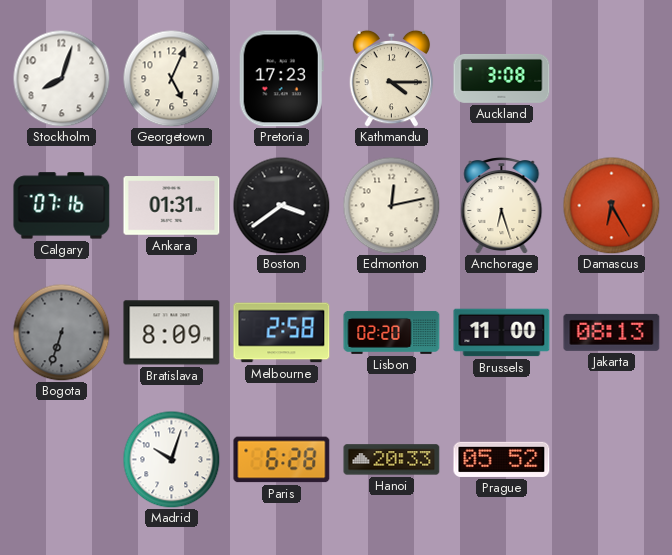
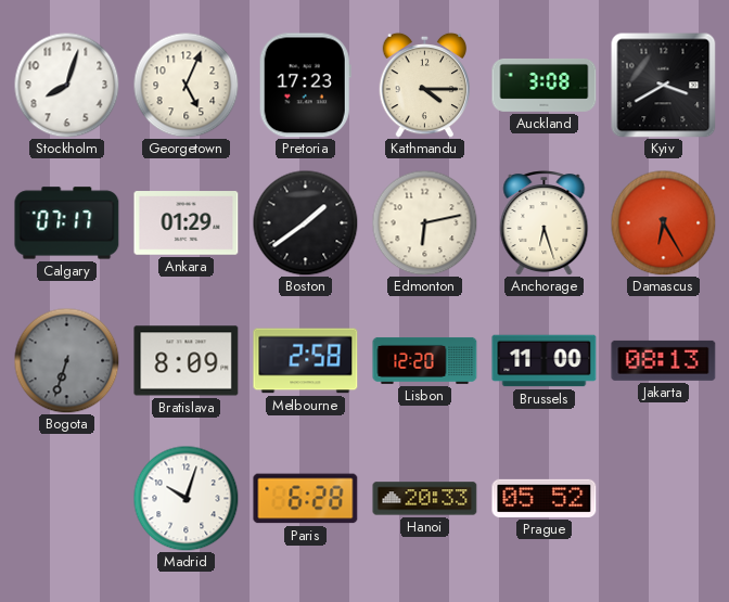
Kyiv: none -> 3:40
Calgary: 07:16 -> 07:17
Ankara: 01:31 -> 01:29
Boston: 3:39 -> 1:39
Edmonton: 12:13 -> 6:13
Lisbon: 02:20 -> 12:20
